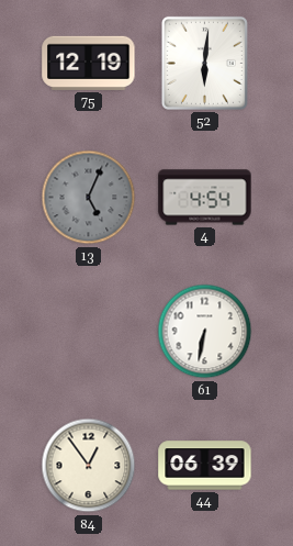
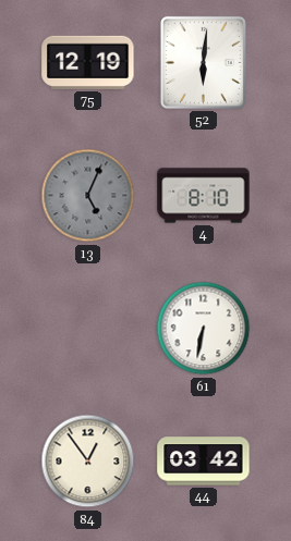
4: 4:54 -> 8:10
44: 06:39 -> 03:42
